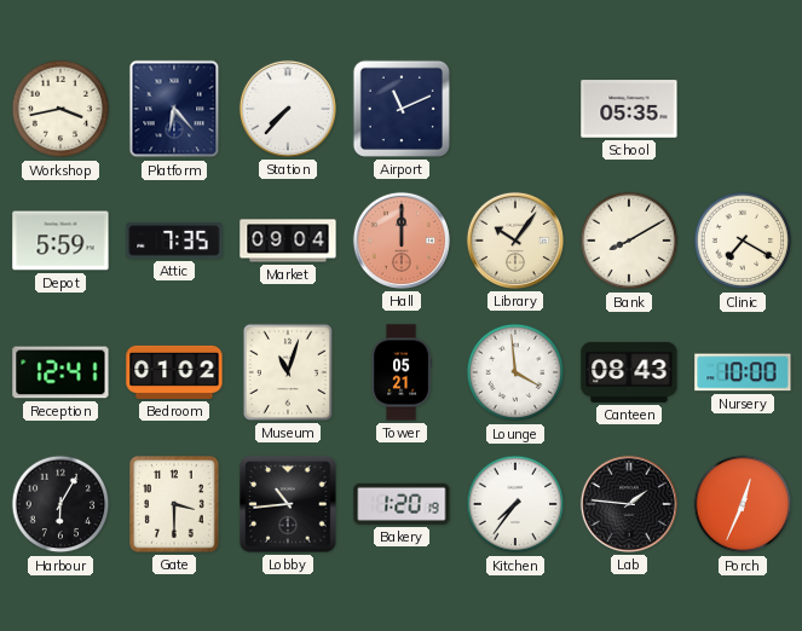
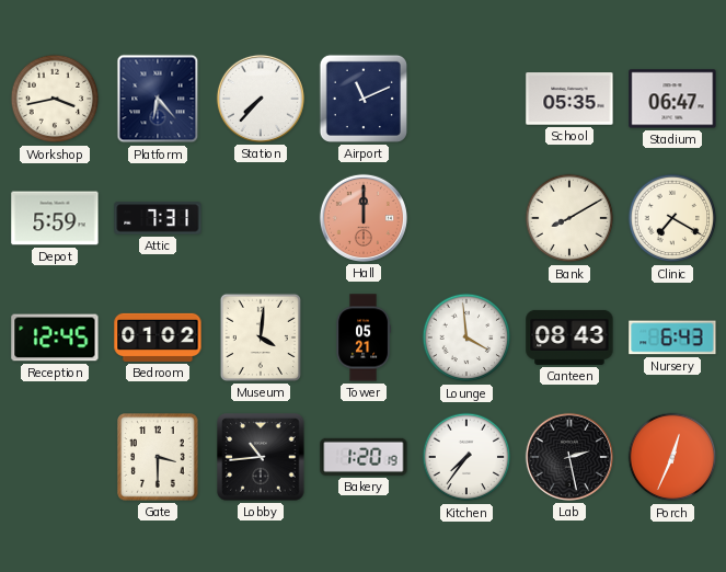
Stadium: none -> 06:47
Attic: 7:35 -> 7:31
Market: 09:04 -> none
Library: 10:06 -> none
Reception: 12:41 -> 12:45
Museum: 11:03 -> 4:01
Nursery: 10:00 -> 6:43
Harbour: 6:05 -> none
Lab: 1:46 -> 2:28
